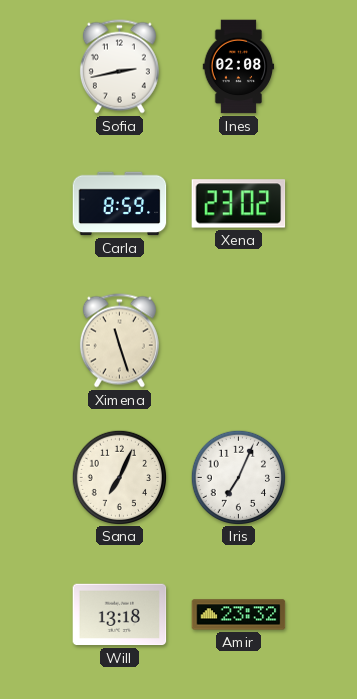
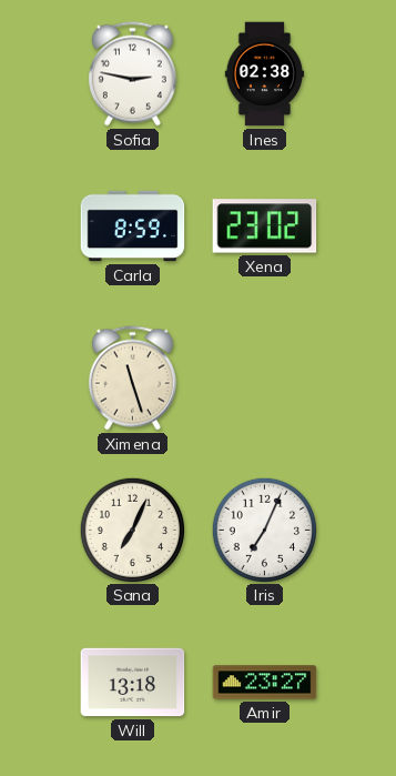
Sofia: 2:43 -> 2:47
Ines: 02:08 -> 02:38
Amir: 23:32 -> 23:27
